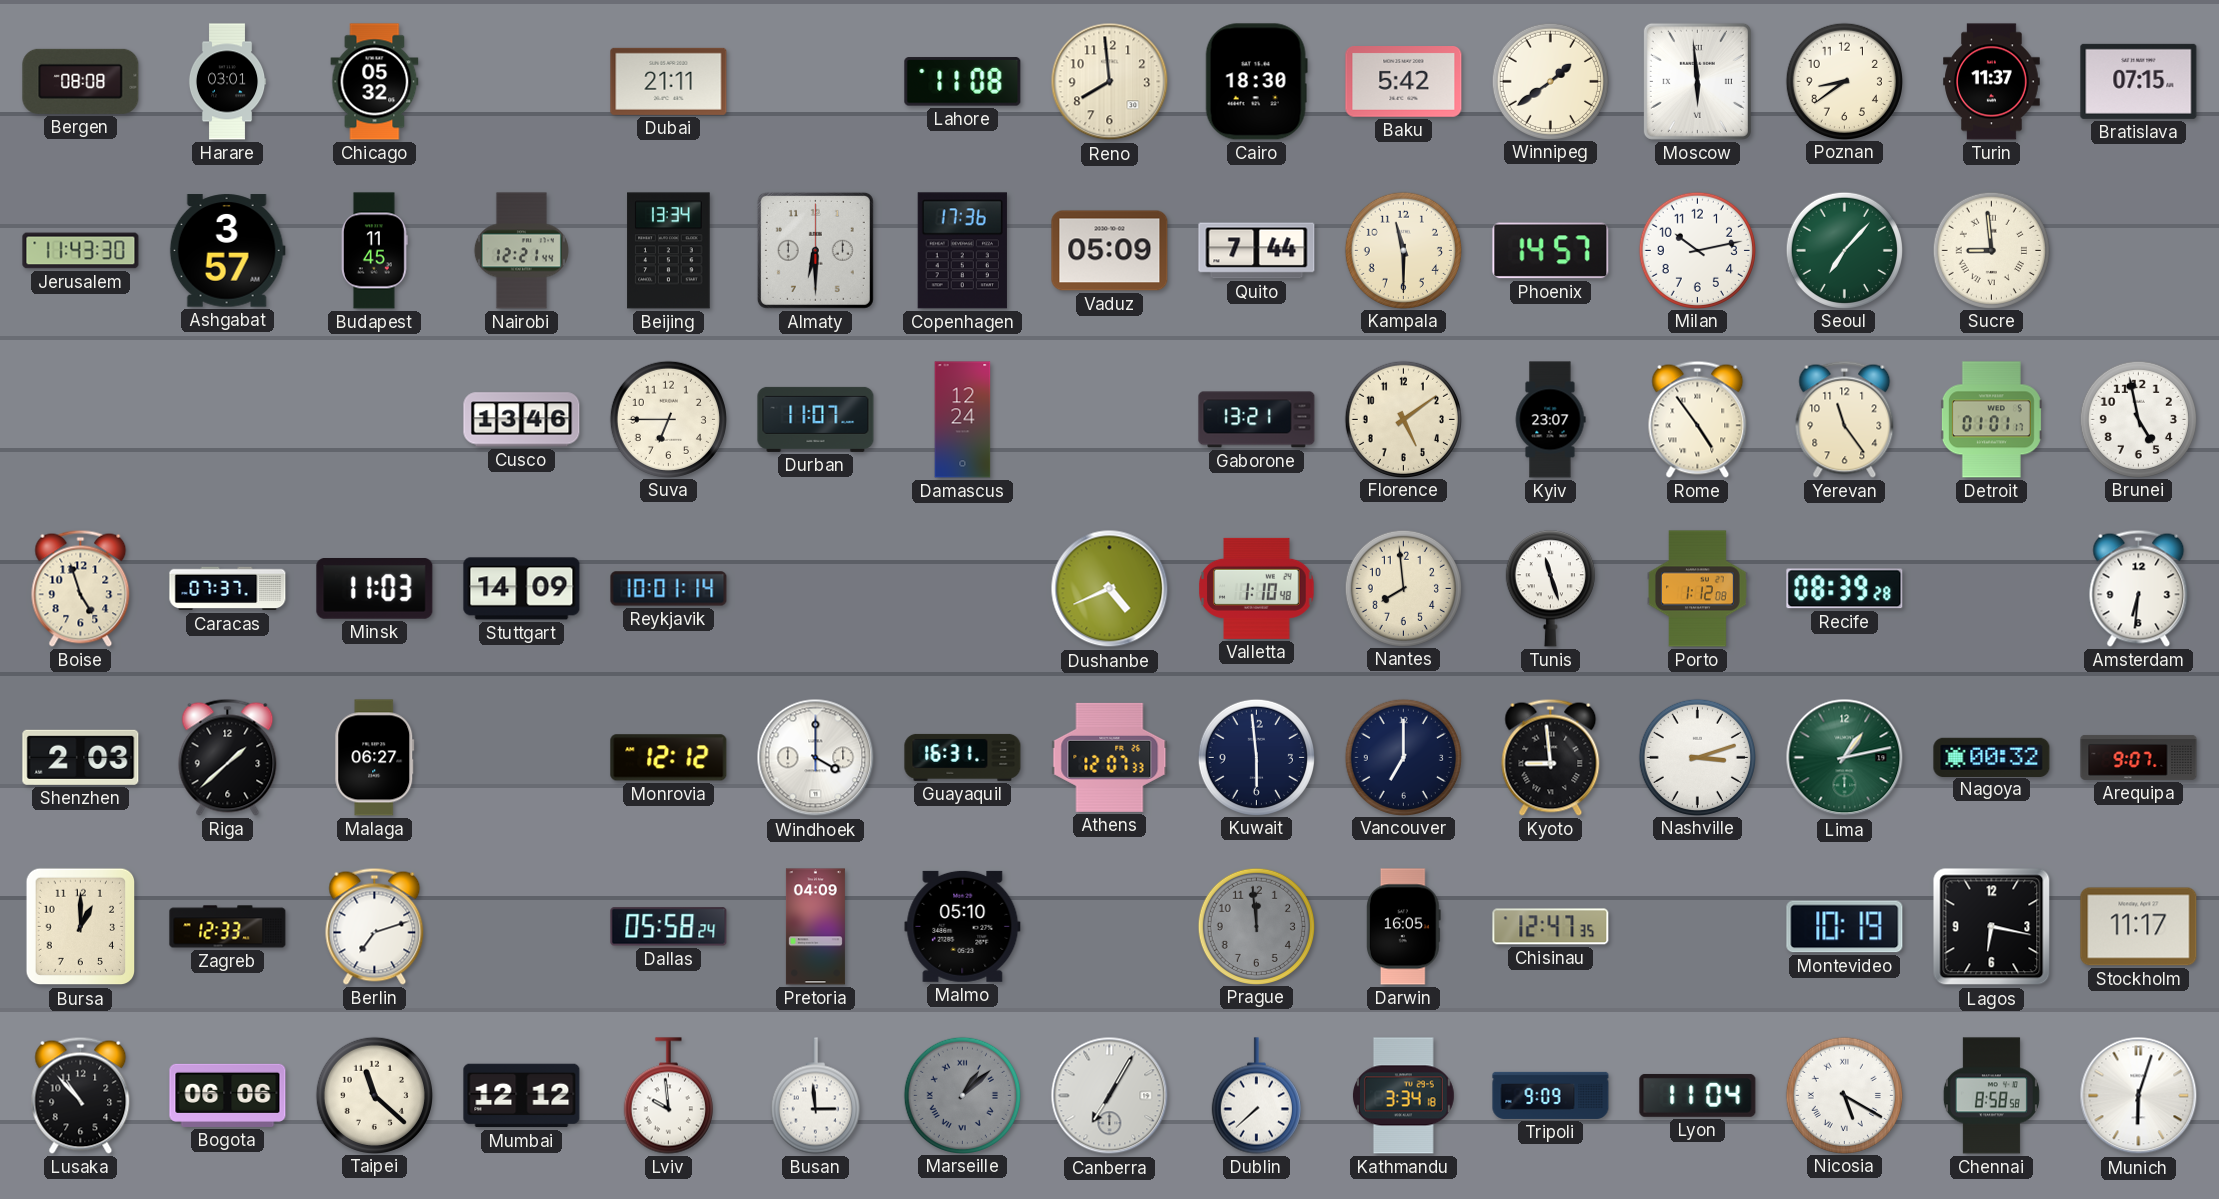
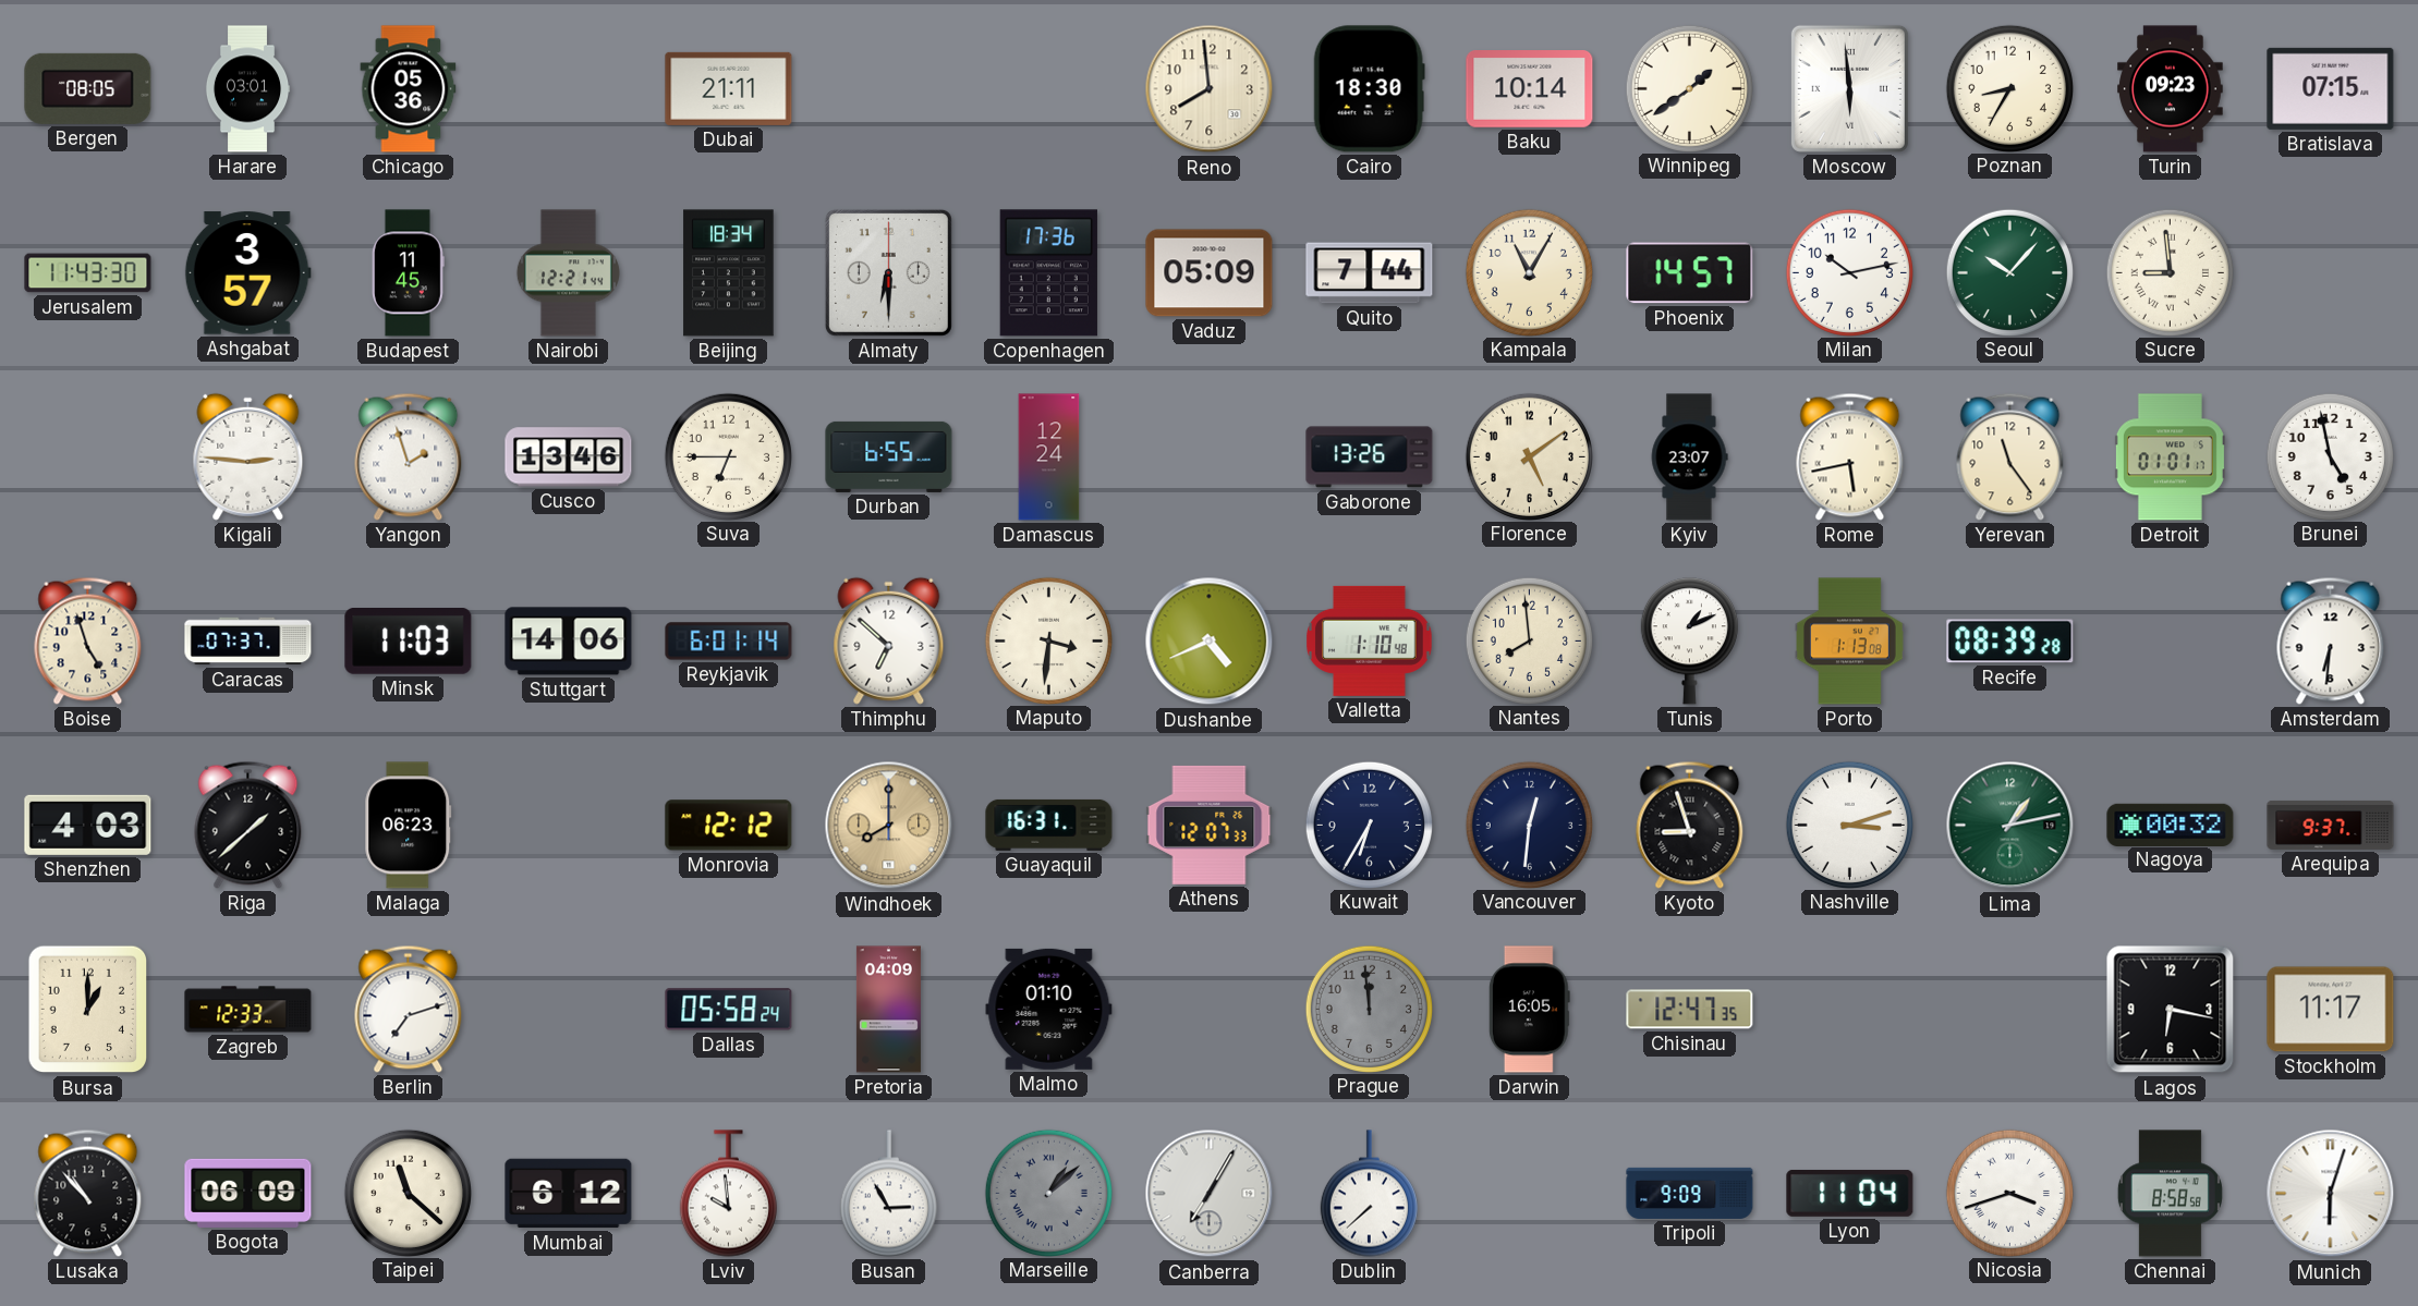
Bergen: 08:08 -> 08:05
Chicago: 05:32 -> 05:36
Lahore: 11:08 -> none
Baku: 5:42 -> 10:14
Poznan: 8:39 -> 8:35
Turin: 11:37 -> 09:23
Beijing: 13:34 -> 18:34
Kampala: 11:30 -> 11:05
Seoul: 7:07 -> 10:07
Kigali: none -> 2:46
Yangon: none -> 1:57
Durban: 11:07 -> 6:55
Gaborone: 13:21 -> 13:26
Rome: 4:54 -> 5:43
Stuttgart: 14:09 -> 14:06
Reykjavik: 10:01 -> 6:01
Thimphu: none -> 6:52
Maputo: none -> 3:31
Tunis: 11:27 -> 1:11
Porto: 1:12 -> 1:13
Shenzhen: 2:03 -> 4:03
Malaga: 06:27 -> 06:23
Windhoek: 4:00 -> 8:00
Windhoek dial: white -> champagne
Kuwait: 5:59 -> 6:35
Vancouver: 7:00 -> 12:31
Kyoto: 8:59 -> 8:57
Arequipa: 9:07 -> 9:37
Malmo: 05:10 -> 01:10
Montevideo: 10:19 -> none
Bogota: 06:06 -> 06:09
Mumbai: 12:12 -> 6:12
Busan: 2:59 -> 2:55
Kathmandu: 3:34 -> none
Nicosia: 5:20 -> 3:42
